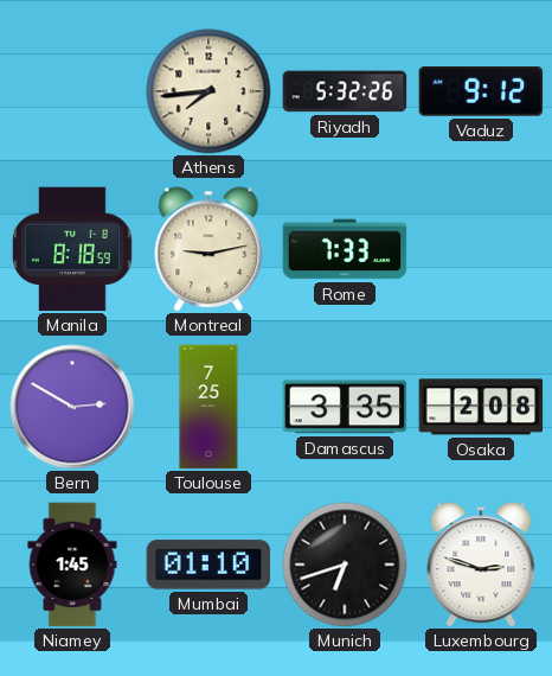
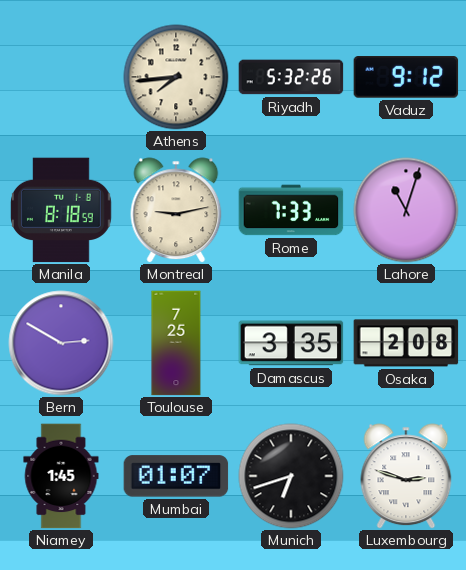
Lahore: none -> 11:03
Mumbai: 01:10 -> 01:07
